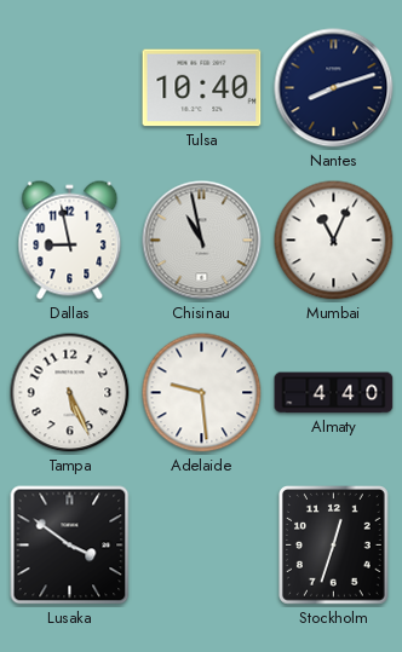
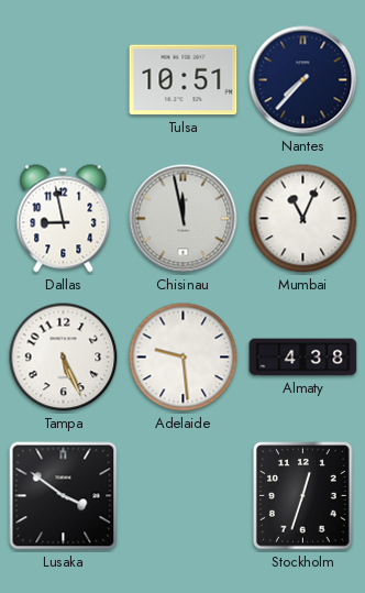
Tulsa: 10:40 -> 10:51
Nantes: 8:12 -> 7:37
Chisinau: 10:58 -> 11:58
Almaty: 4:40 -> 4:38
